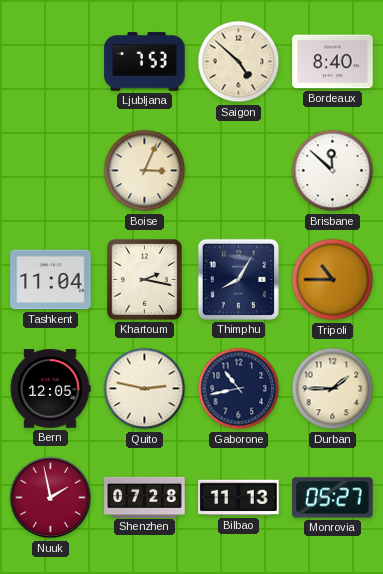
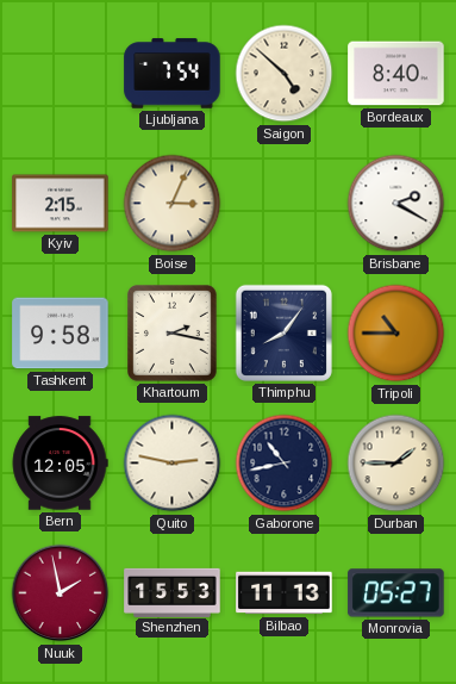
Ljubljana: 7:53 -> 7:54
Kyiv: none -> 2:15
Brisbane: 11:52 -> 2:20
Tashkent: 11:04 -> 9:58
Thimphu: 8:05 -> 8:06
Shenzhen: 07:28 -> 15:53
